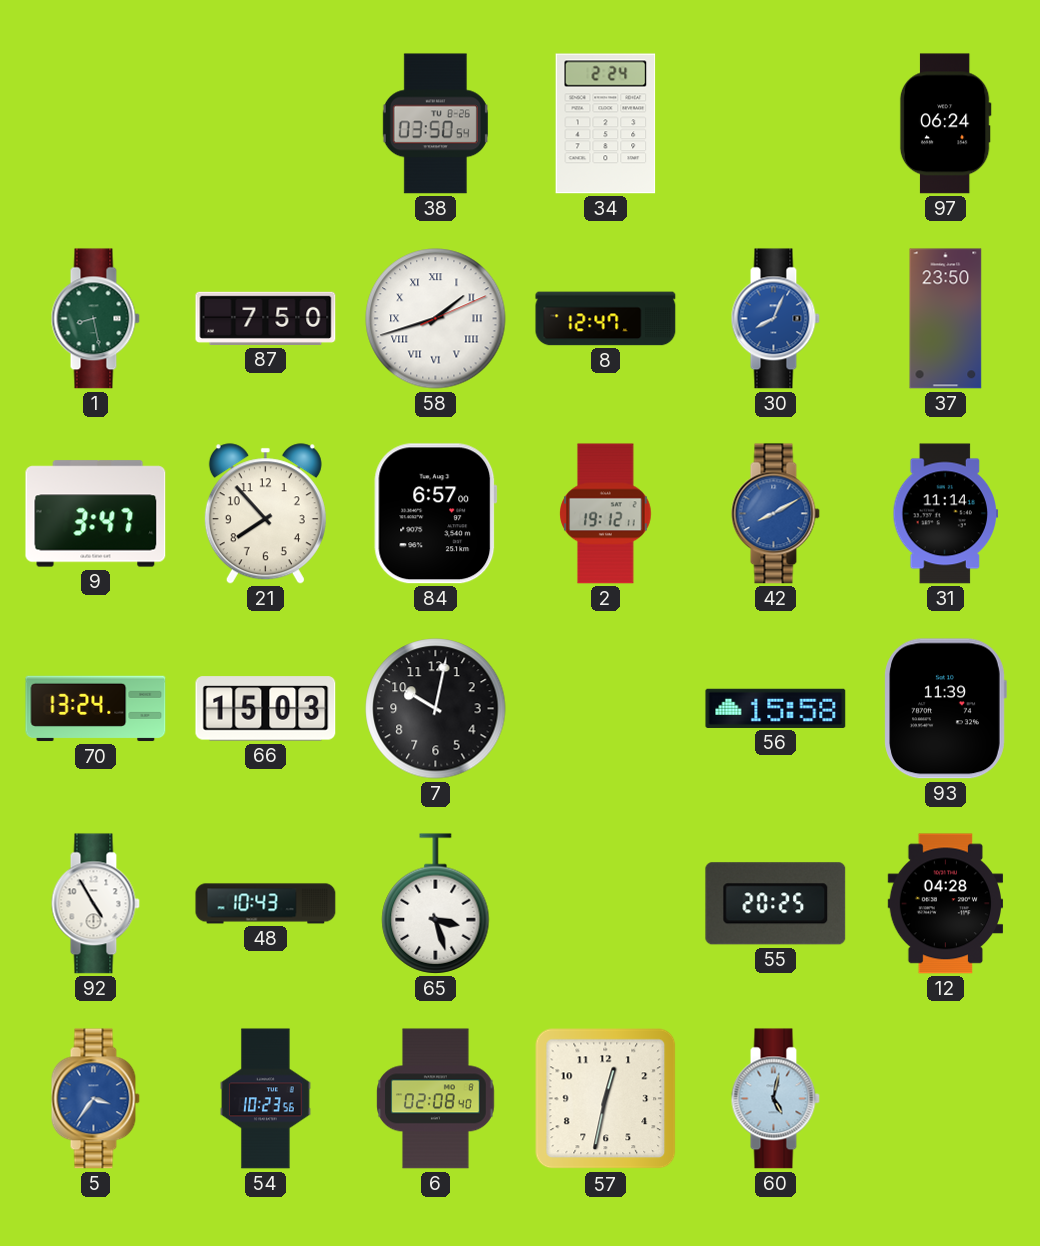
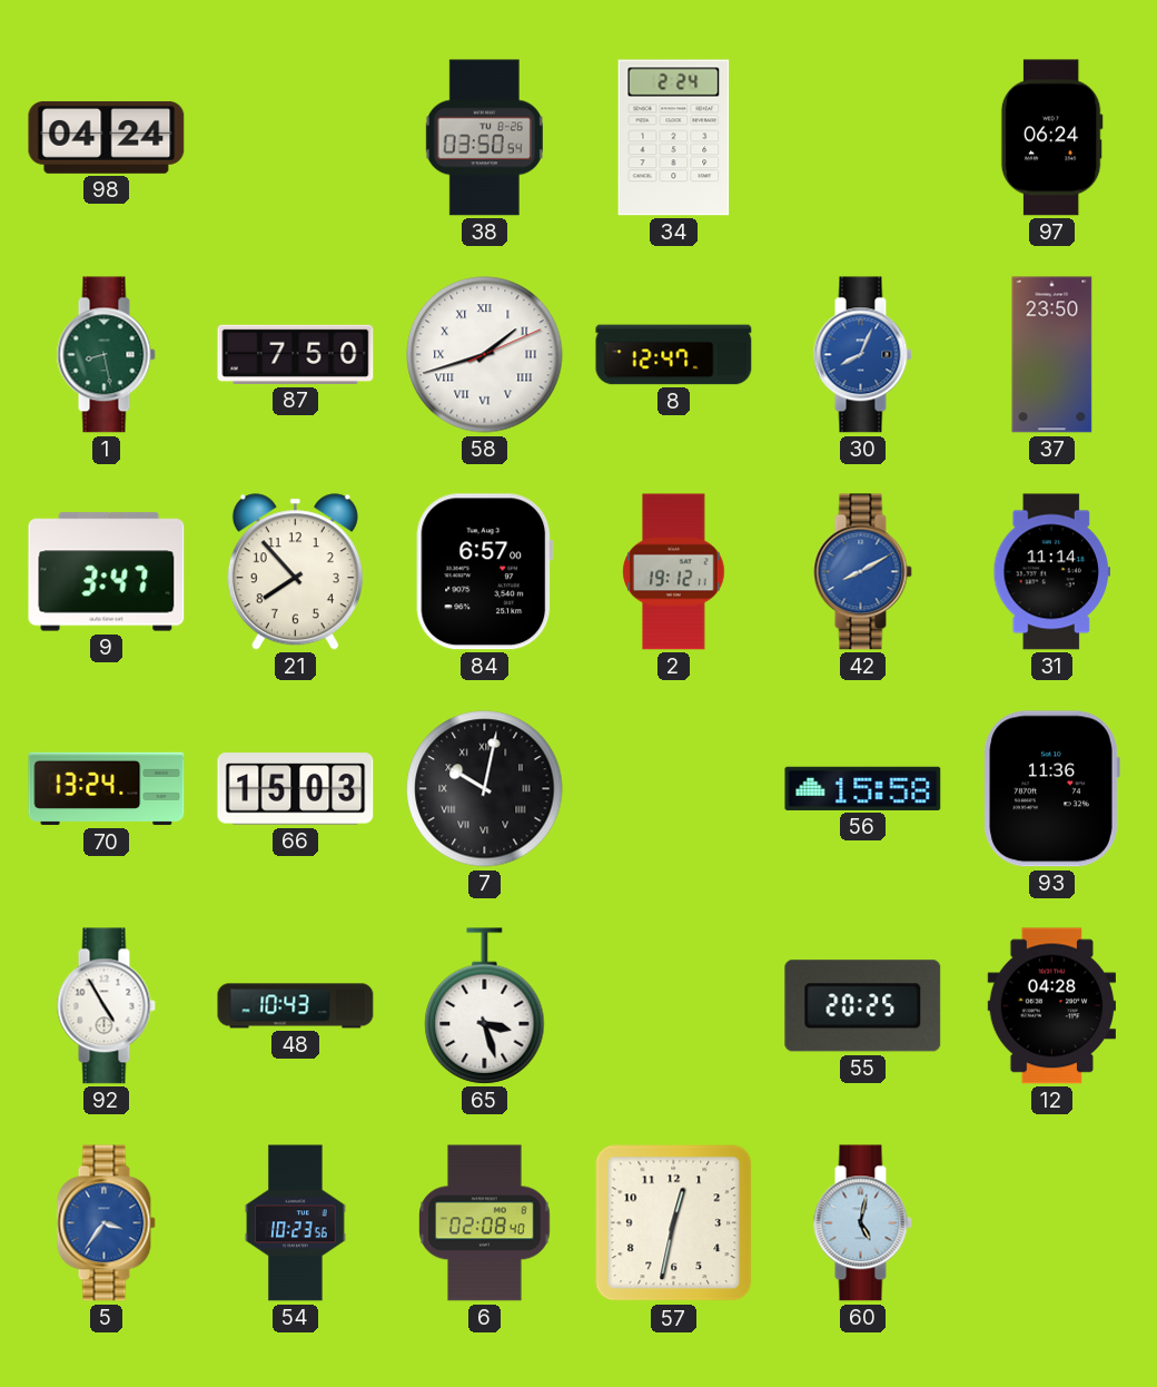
98: none -> 04:24
7 numerals: Arabic -> Roman
93: 11:39 -> 11:36
